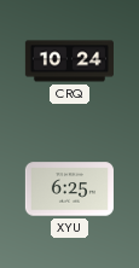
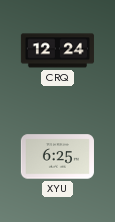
CRQ: 10:24 -> 12:24
